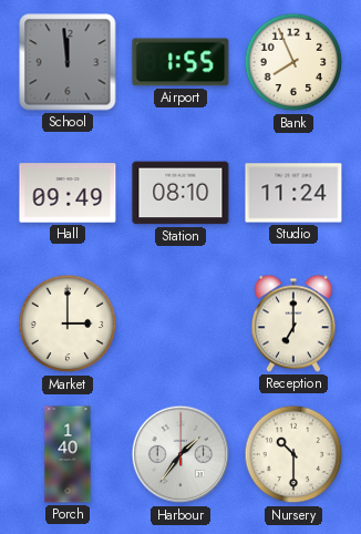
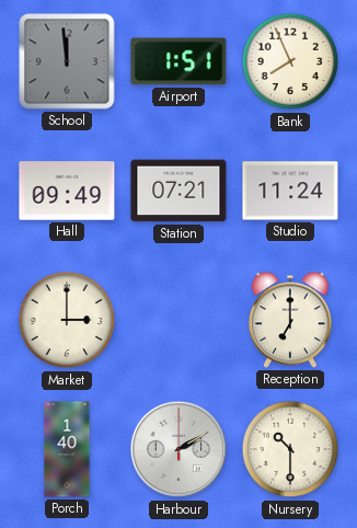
Airport: 1:55 -> 1:51
Station: 08:10 -> 07:21
Harbour: 1:36 -> 2:10
